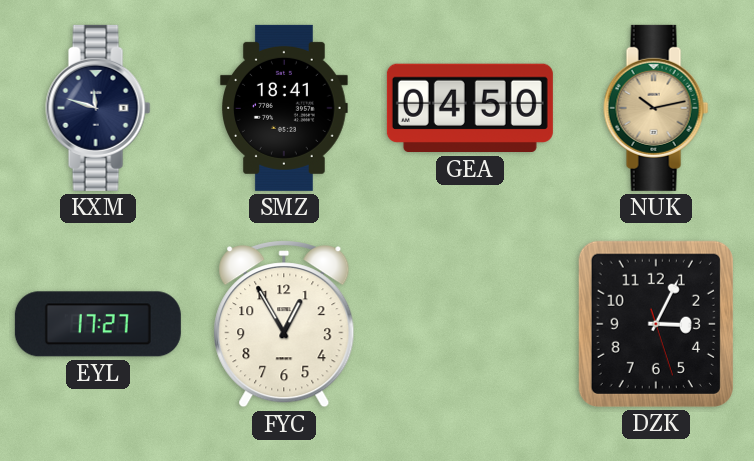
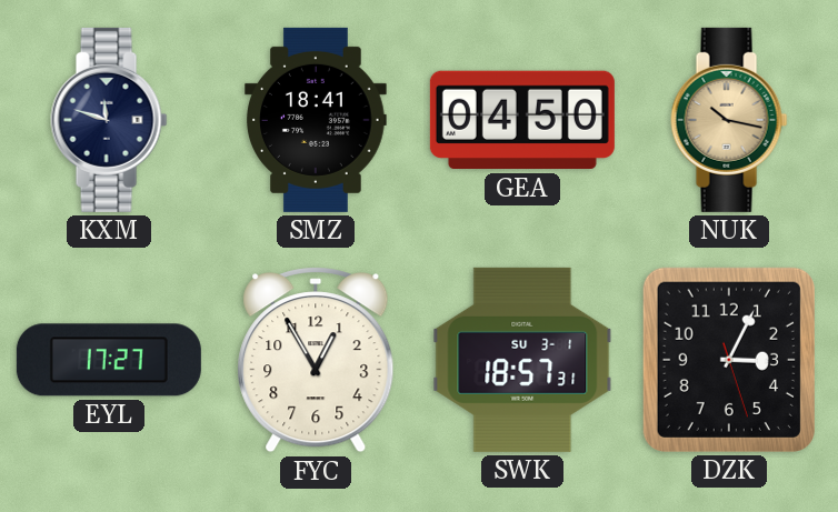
NUK: 10:13 -> 10:17
SWK: none -> 18:57
